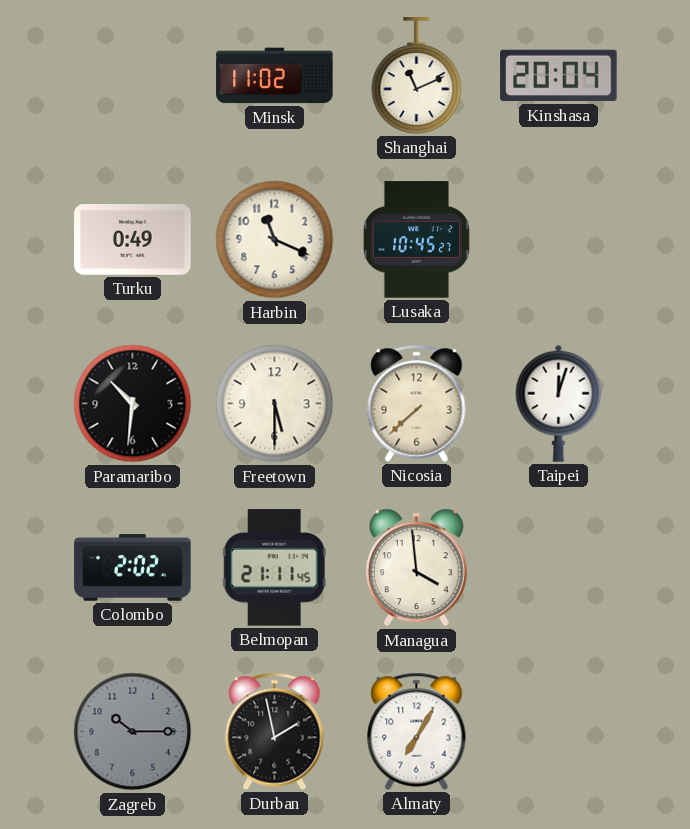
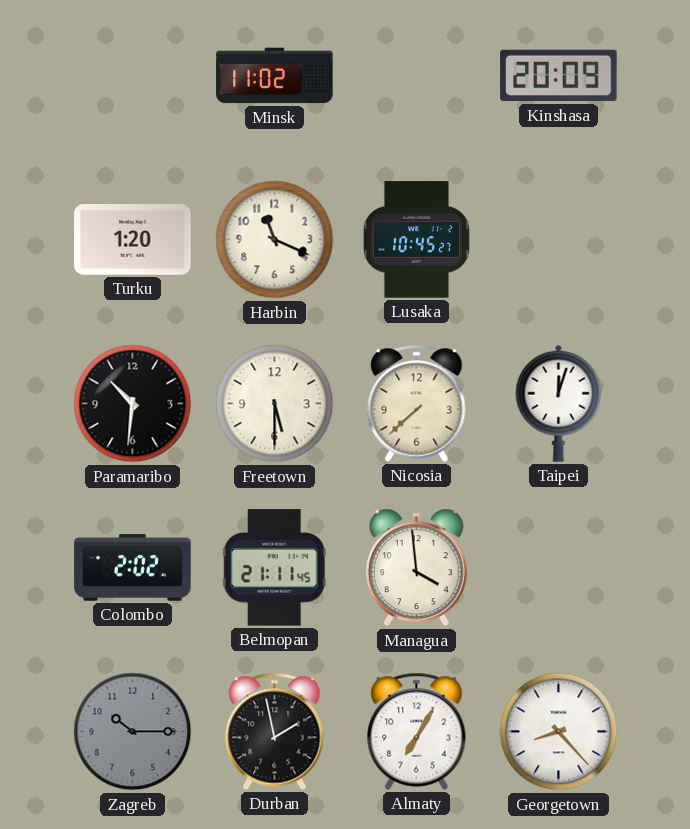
Shanghai: 11:11 -> none
Kinshasa: 20:04 -> 20:09
Turku: 0:49 -> 1:20
Georgetown: none -> 8:23
